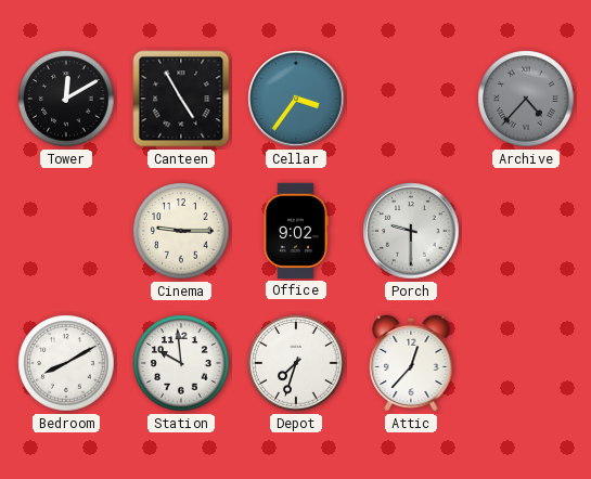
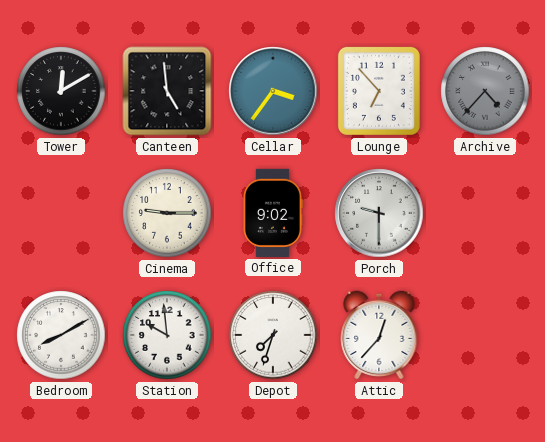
Canteen: 4:55 -> 4:59
Lounge: none -> 6:53
